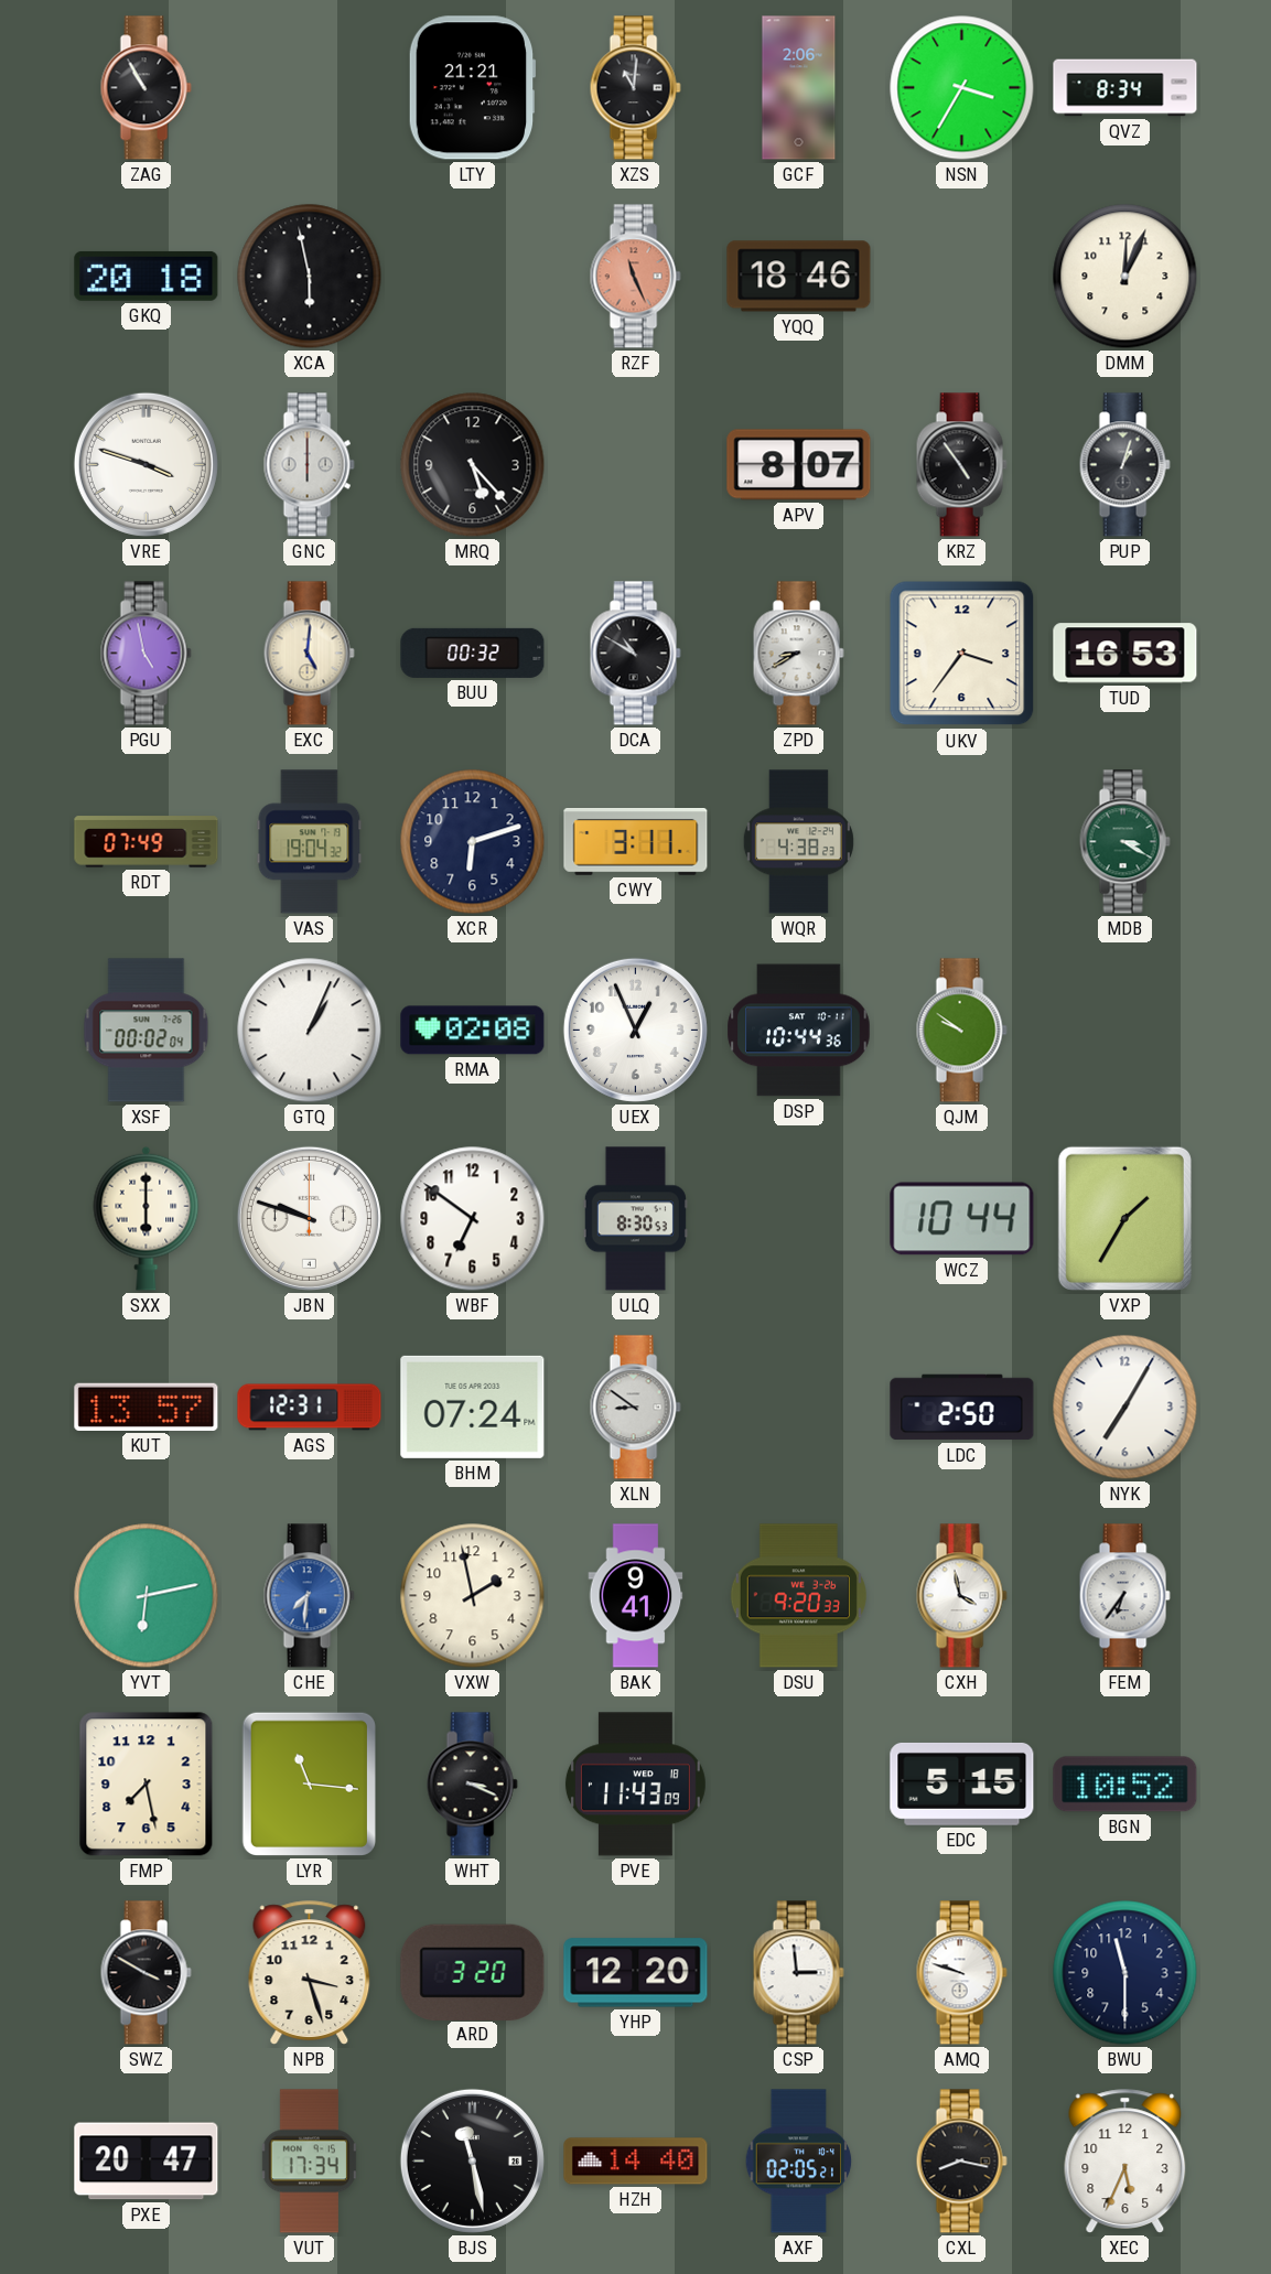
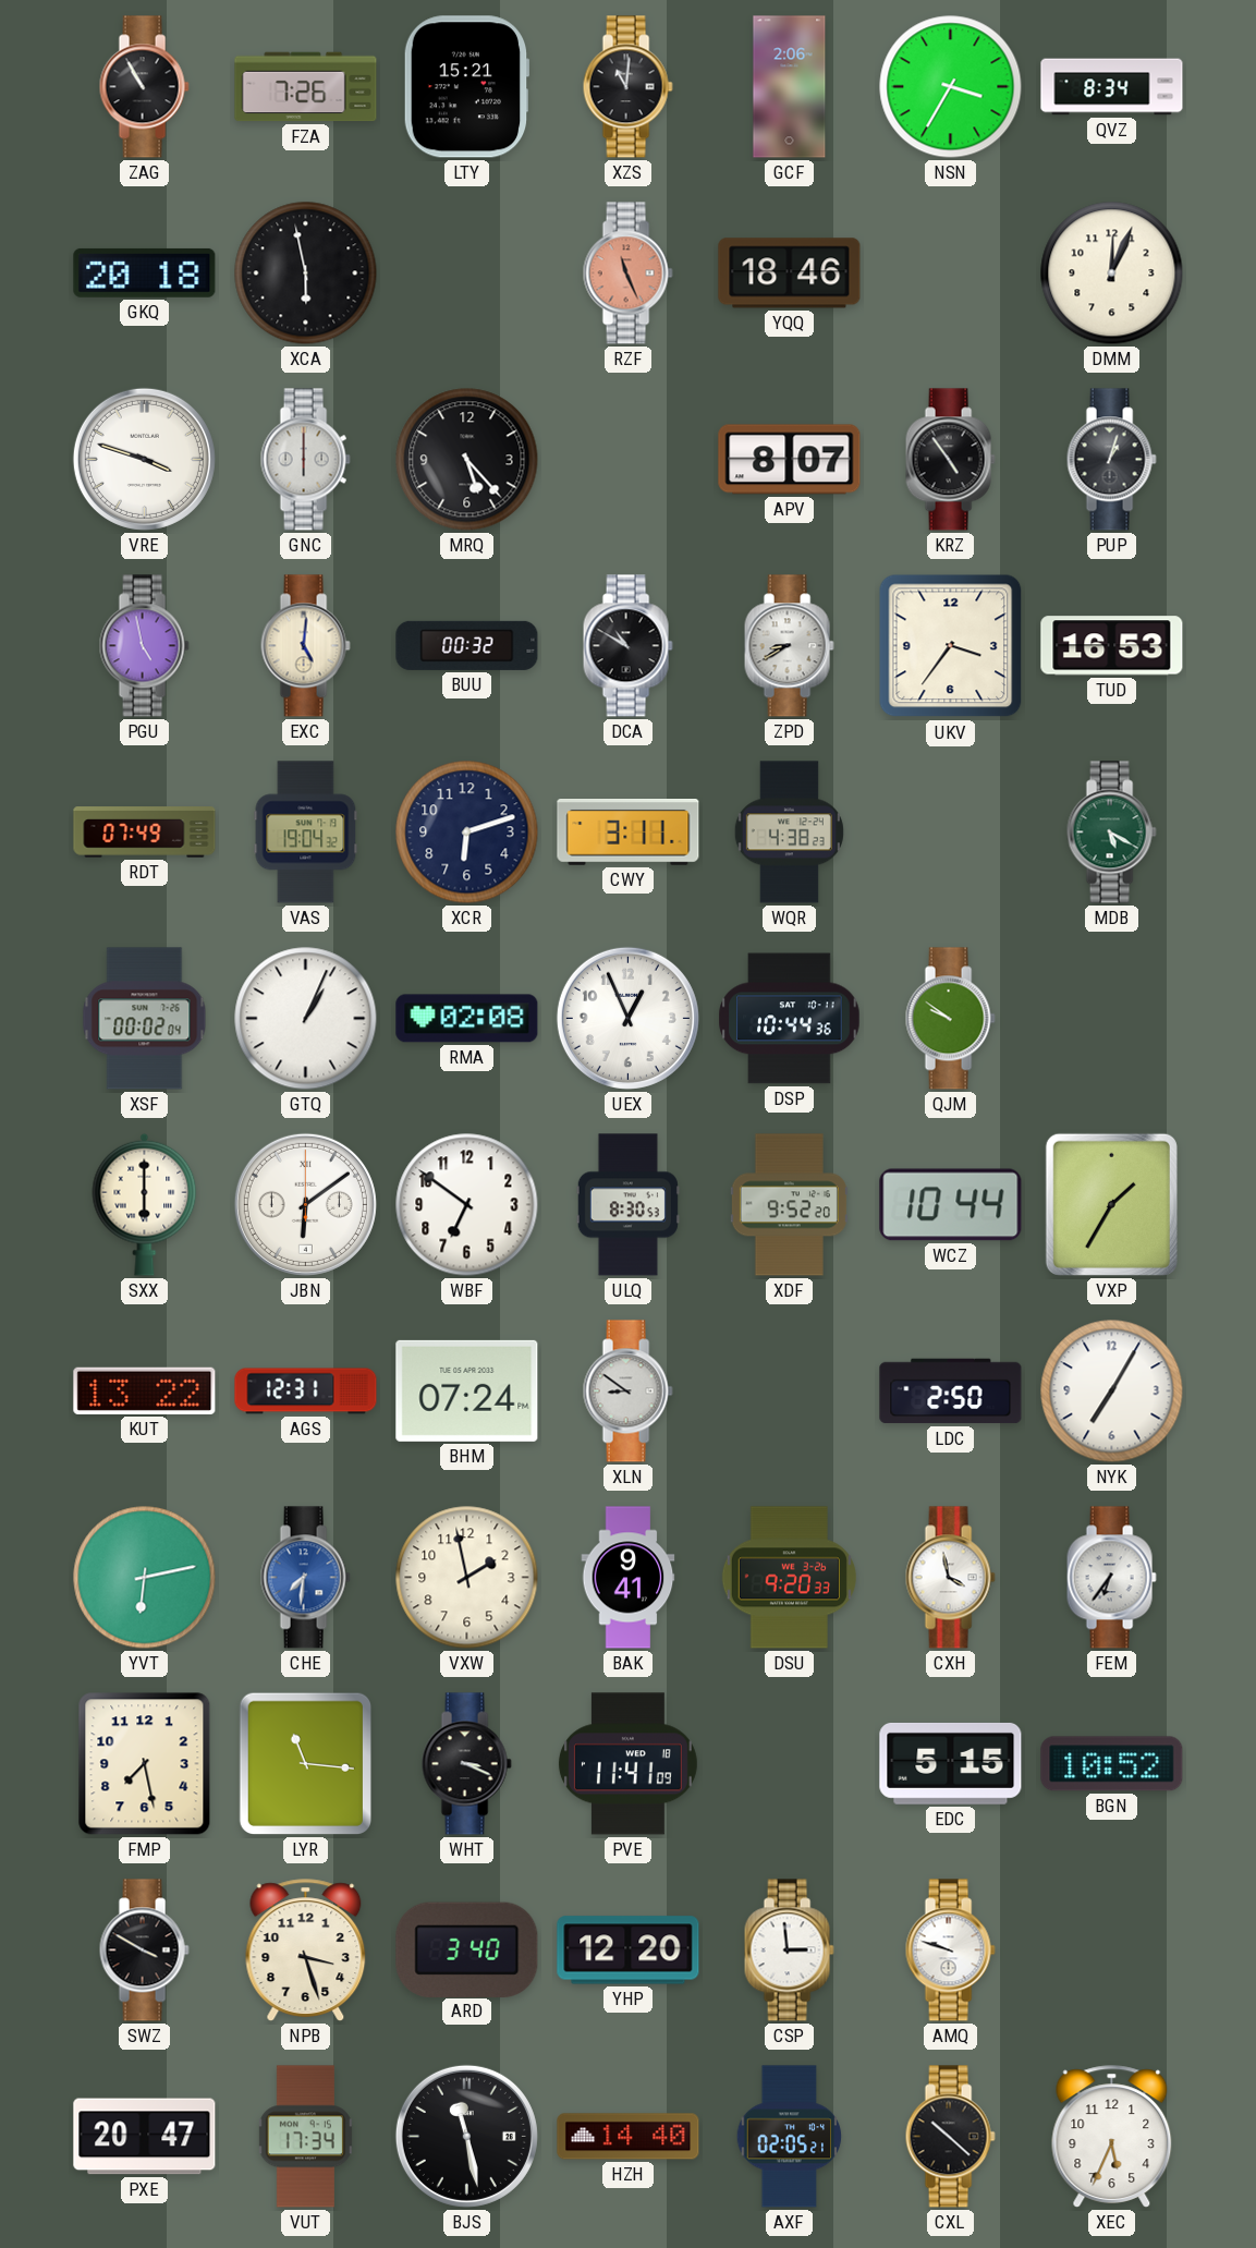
FZA: none -> 7:26
LTY: 21:21 -> 15:21
MDB: 3:20 -> 5:20
JBN: 9:48 -> 6:09
XDF: none -> 9:52
KUT: 13:57 -> 13:22
PVE: 11:43 -> 11:41
ARD: 3:20 -> 3:40
BWU: 11:30 -> none
CXL: 8:17 -> 10:22
